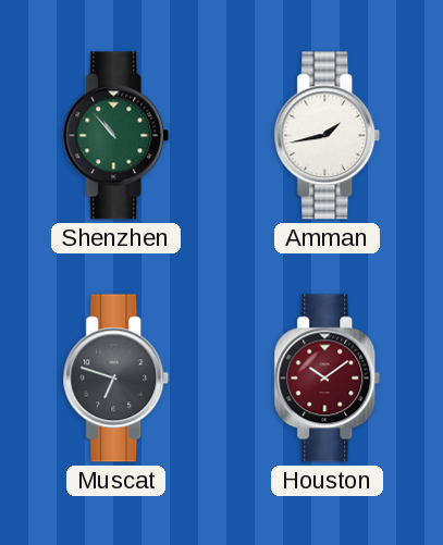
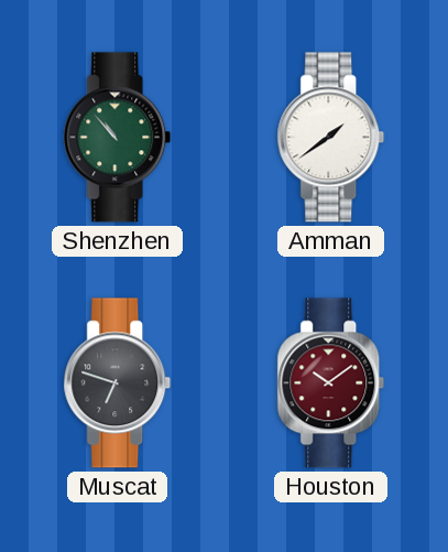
Amman: 1:43 -> 1:39
